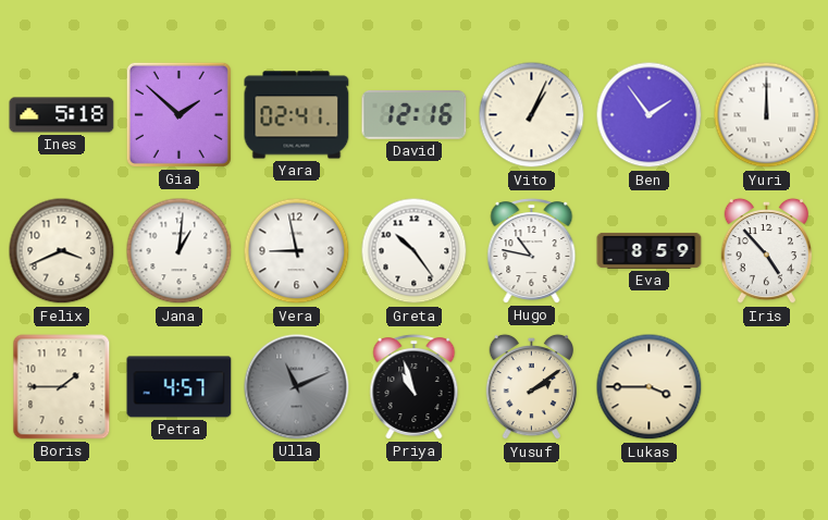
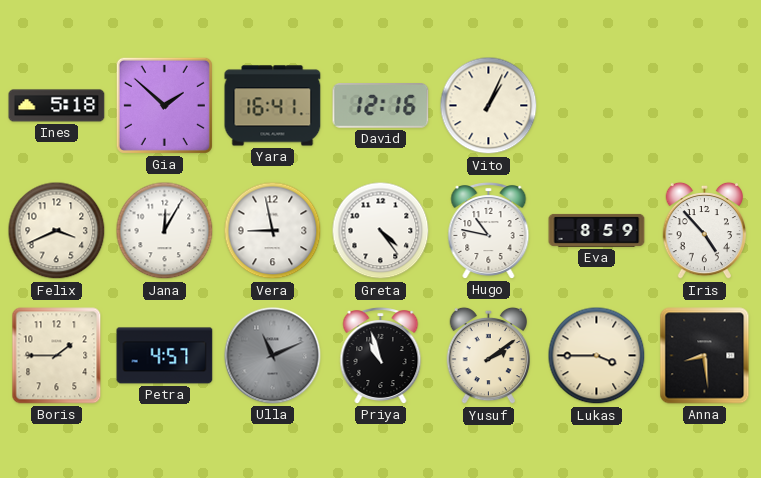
Yara: 02:41 -> 16:41
Ben: 1:54 -> none
Yuri: 12:00 -> none
Jana: 1:01 -> 12:05
Greta: 10:24 -> 4:24
Anna: none -> 8:29
